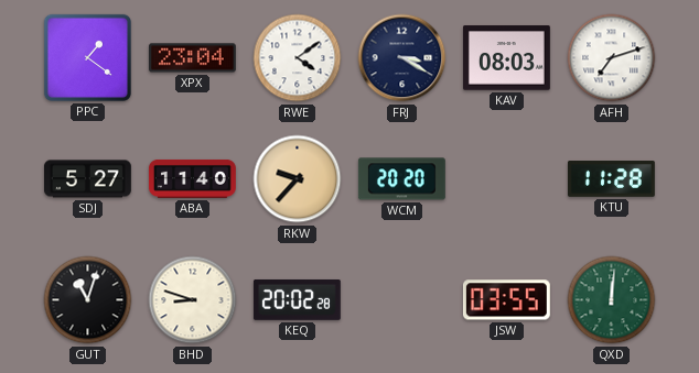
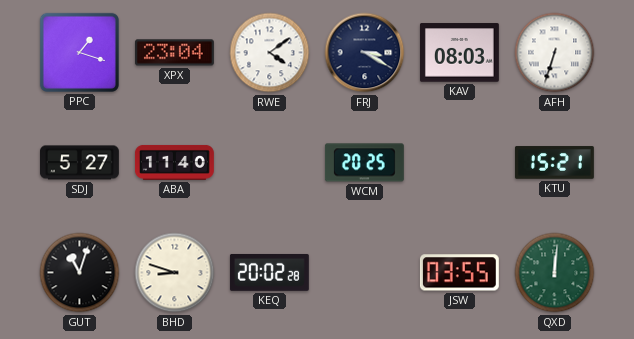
PPC: 1:21 -> 1:18
AFH: 7:12 -> 6:33
RKW: 9:37 -> none
WCM: 20:20 -> 20:25
KTU: 11:28 -> 15:21
